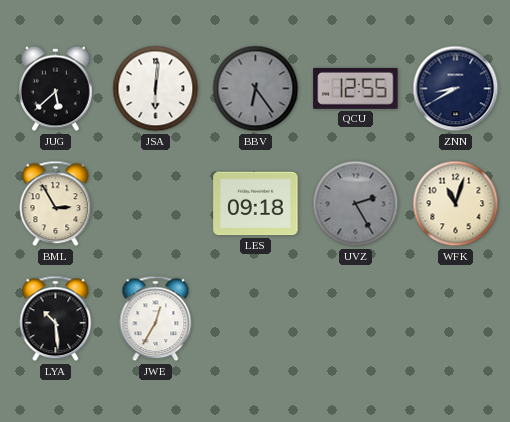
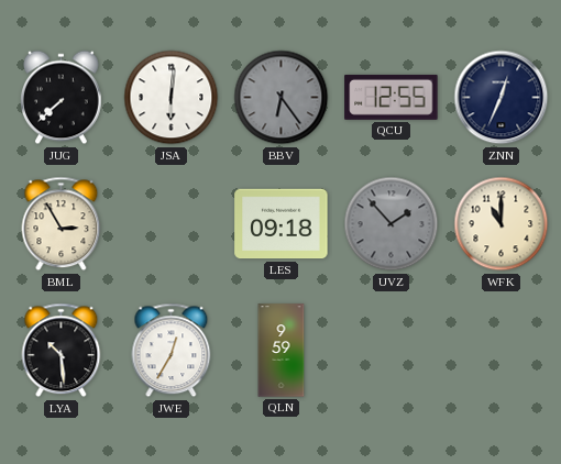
JUG: 5:38 -> 7:38
ZNN: 8:40 -> 12:34
UVZ: 2:25 -> 1:53
WFK: 11:03 -> 11:00
QLN: none -> 9:59
